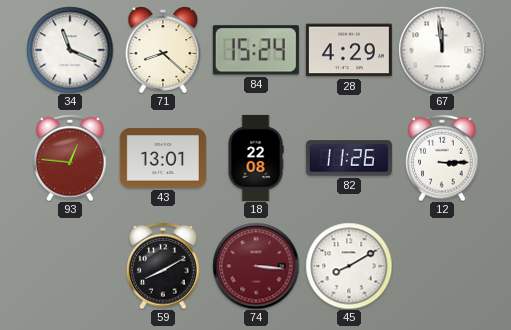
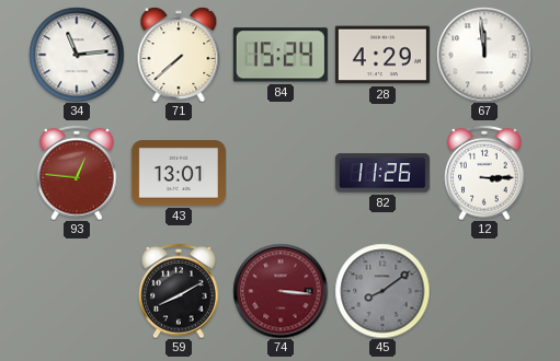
34: 11:19 -> 11:14
71: 8:22 -> 7:38
18: 22:08 -> none
45: 8:10 -> 8:09
45 dial: white -> grey
